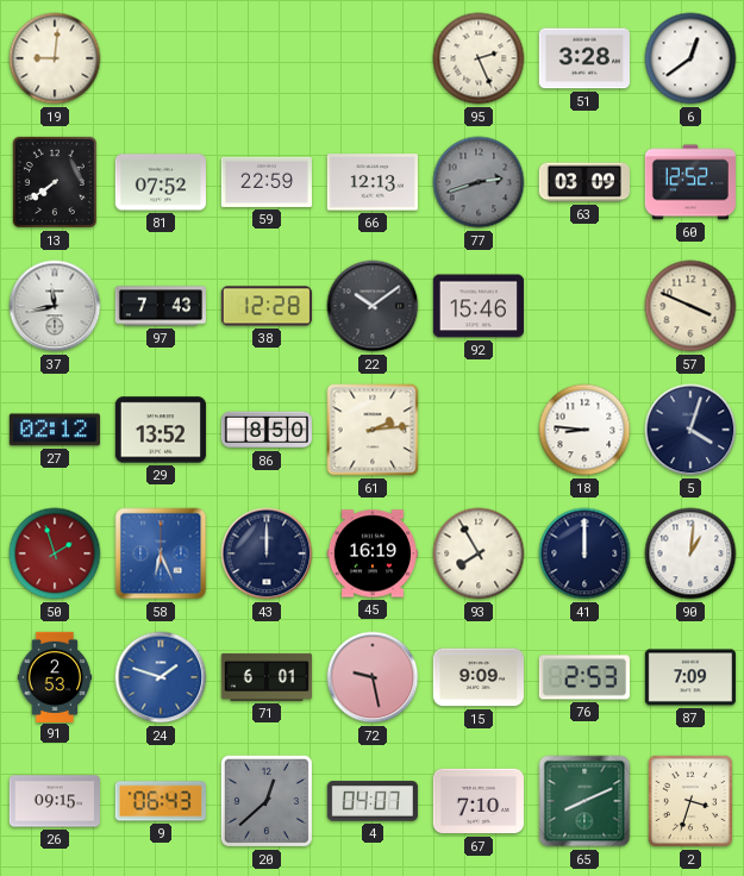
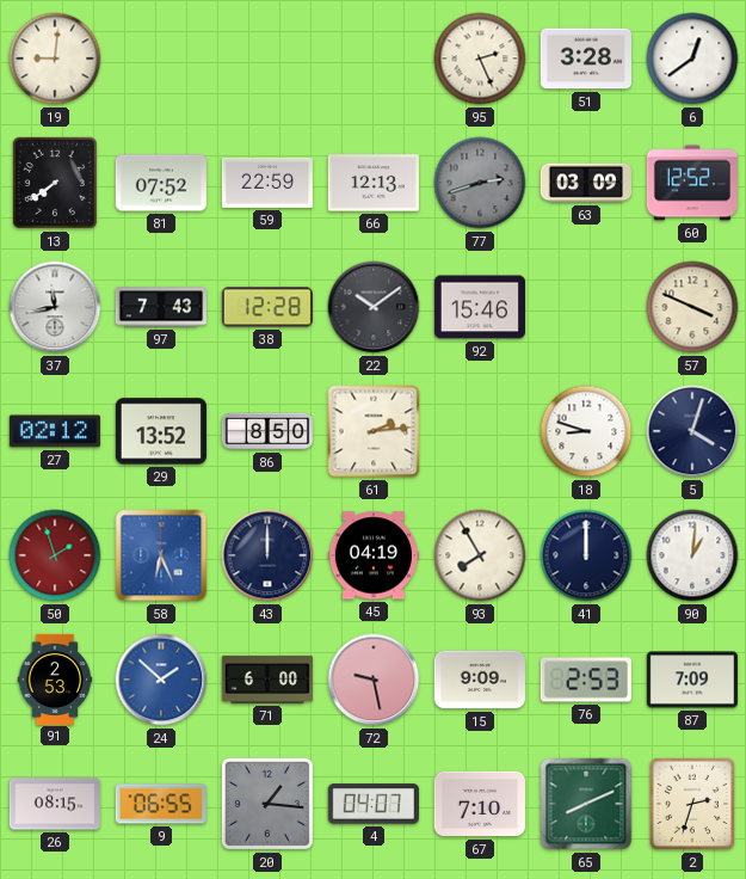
18: 8:46 -> 8:48
45: 16:19 -> 04:19
24: 1:48 -> 1:52
71: 6:01 -> 6:00
26: 09:15 -> 08:15
9: 06:43 -> 06:55
20: 12:38 -> 1:16
2: 3:33 -> 2:33
